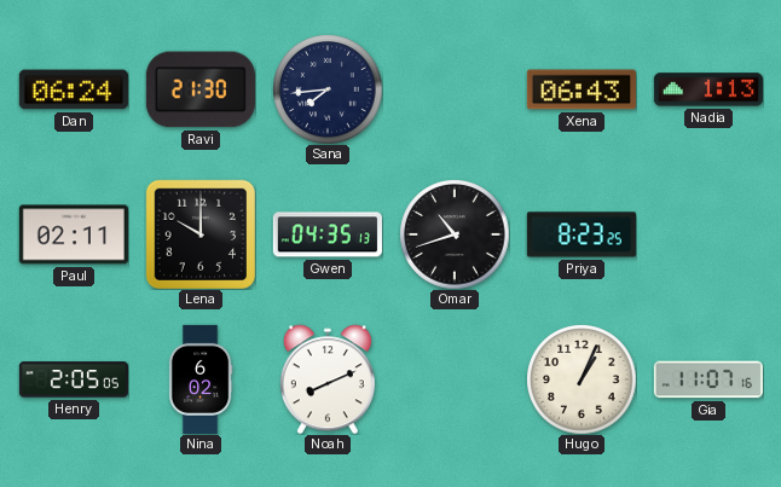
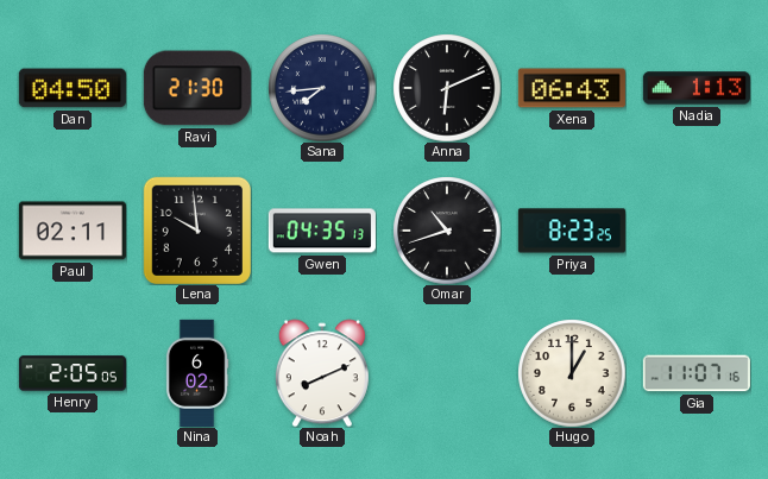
Dan: 06:24 -> 04:50
Anna: none -> 6:11
Lena: 10:00 -> 9:59
Hugo: 1:04 -> 1:00
